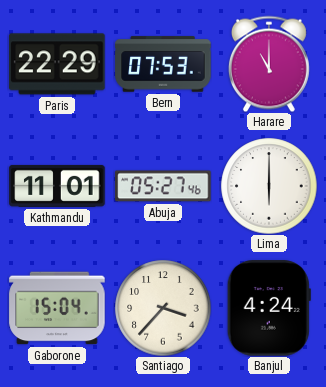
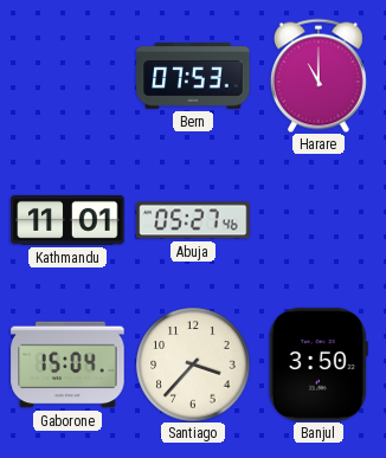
Paris: 22:29 -> none
Lima: 6:00 -> none
Banjul: 4:24 -> 3:50
